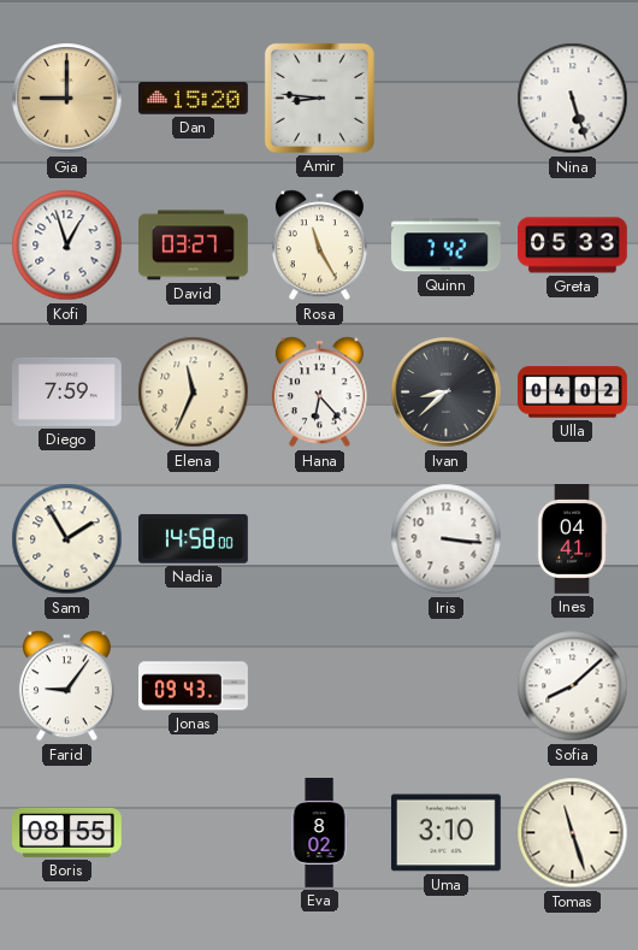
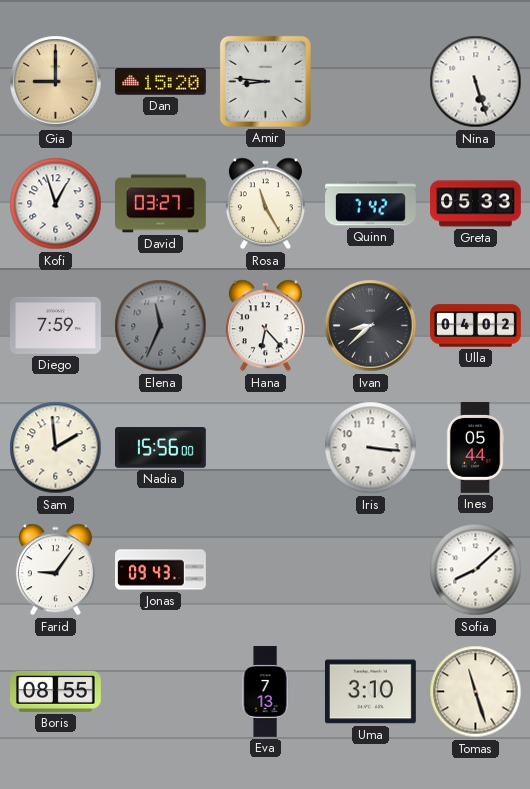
Elena dial: cream -> grey
Sam: 1:55 -> 1:59
Nadia: 14:58 -> 15:56
Ines: 04:41 -> 05:44
Eva: 8:02 -> 7:13
